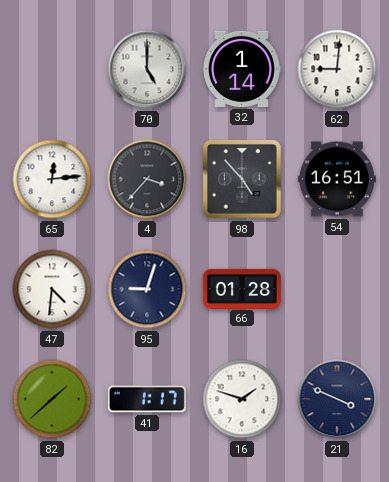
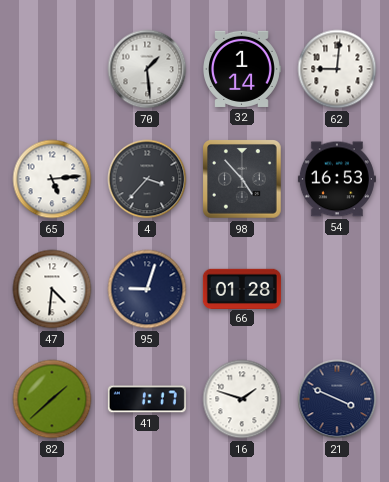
70: 5:00 -> 1:29
65: 12:14 -> 5:14
54: 16:51 -> 16:53
